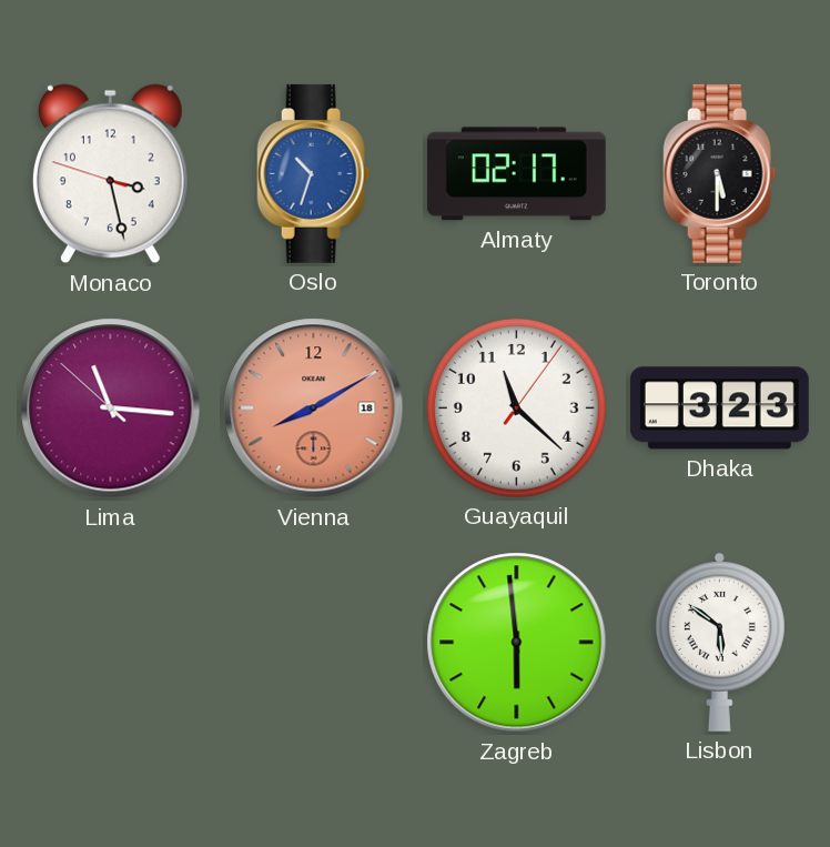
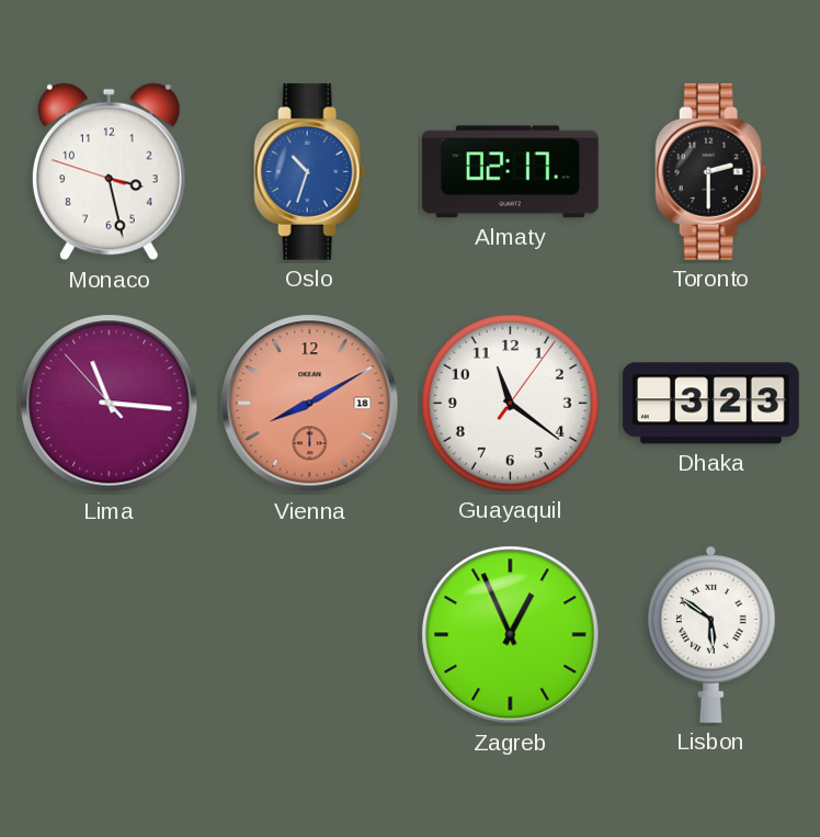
Toronto: 5:30 -> 2:30
Lima: 11:15:52 -> 11:15:53
Guayaquil: 11:22 -> 11:21
Zagreb: 5:59 -> 12:56
